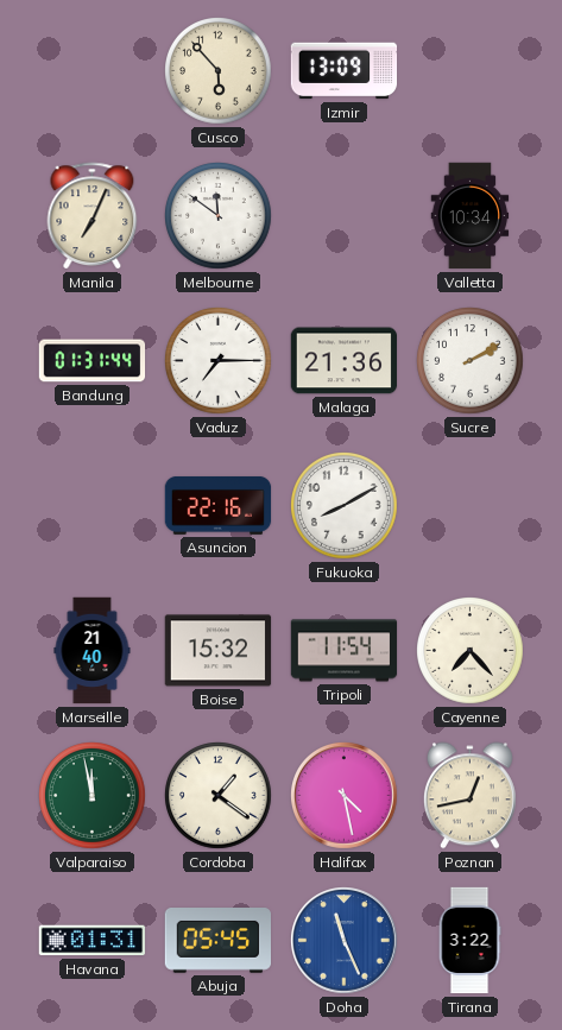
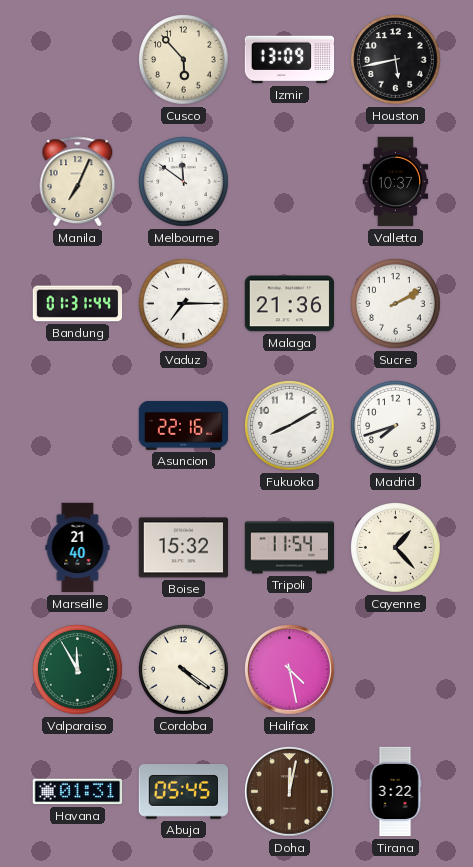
Houston: none -> 5:43
Valletta: 10:34 -> 10:37
Madrid: none -> 7:42
Cayenne: 7:23 -> 1:23
Valparaiso: 11:58 -> 11:55
Cordoba: 1:21 -> 4:21
Poznan: 12:43 -> none
Doha: 11:26 -> 12:02
Doha dial: blue -> brown
